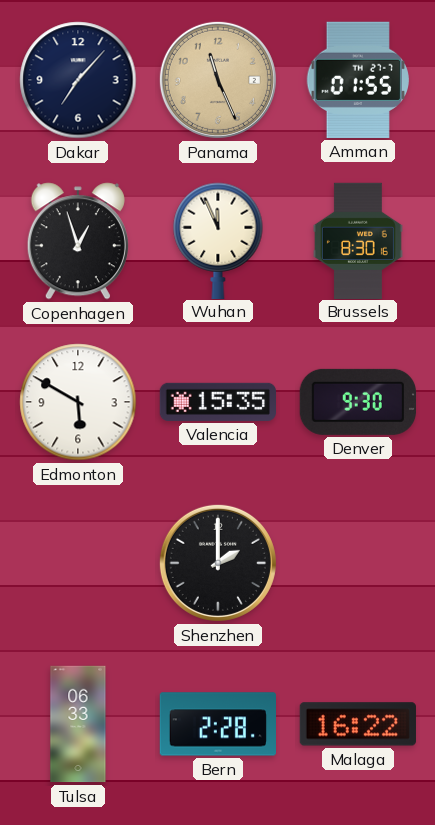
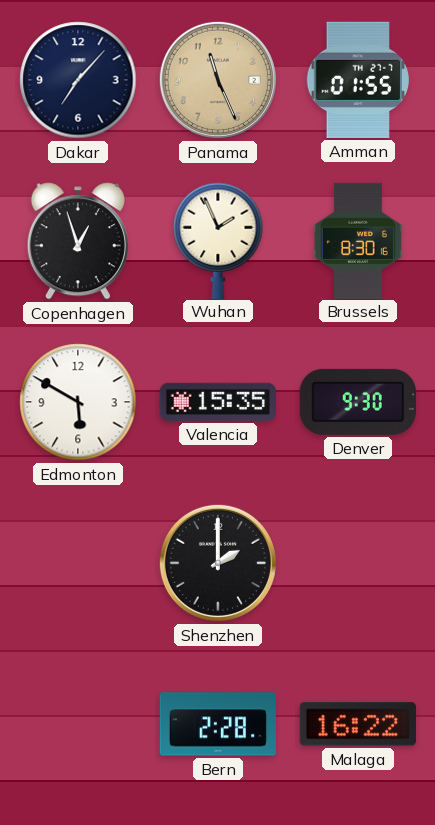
Wuhan: 11:56 -> 1:56
Tulsa: 06:33 -> none
